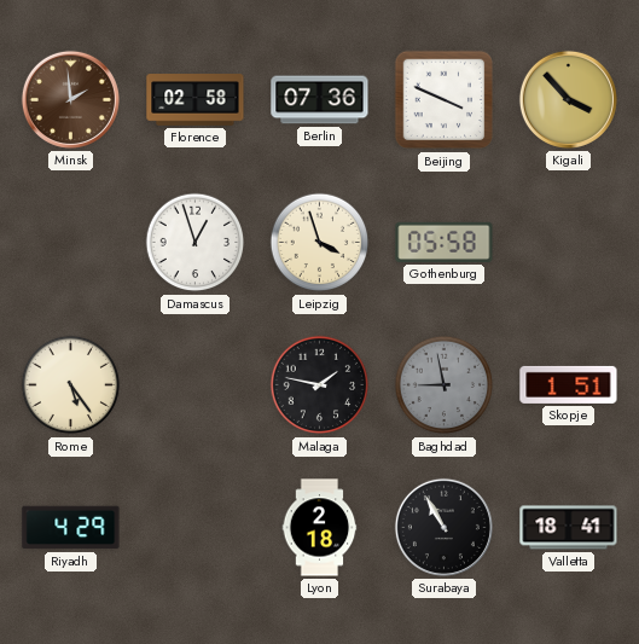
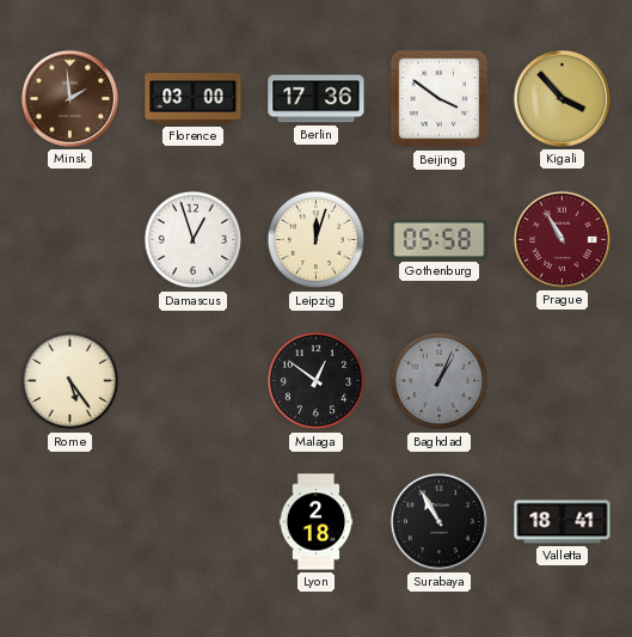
Florence: 02:58 -> 03:00
Berlin: 07:36 -> 17:36
Beijing: 3:49 -> 3:51
Leipzig: 3:57 -> 12:03
Prague: none -> 10:55
Malaga: 1:47 -> 12:51
Baghdad: 8:58 -> 1:04
Skopje: 1:51 -> none
Riyadh: 4:29 -> none
